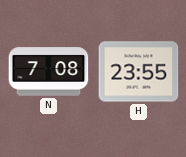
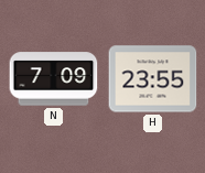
N: 7:08 -> 7:09
